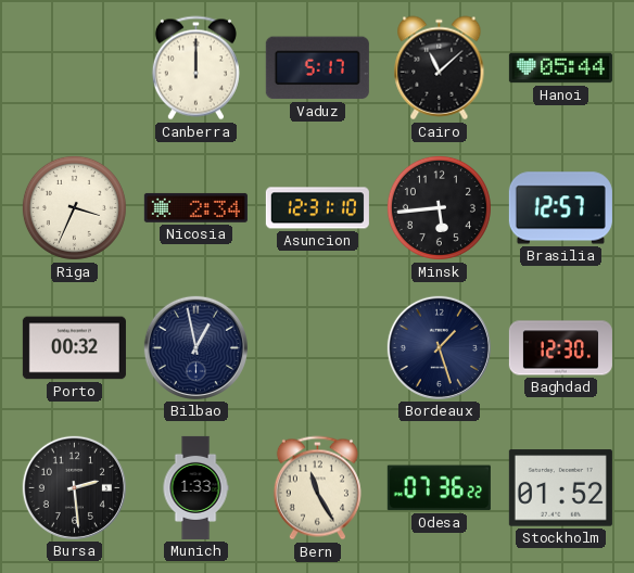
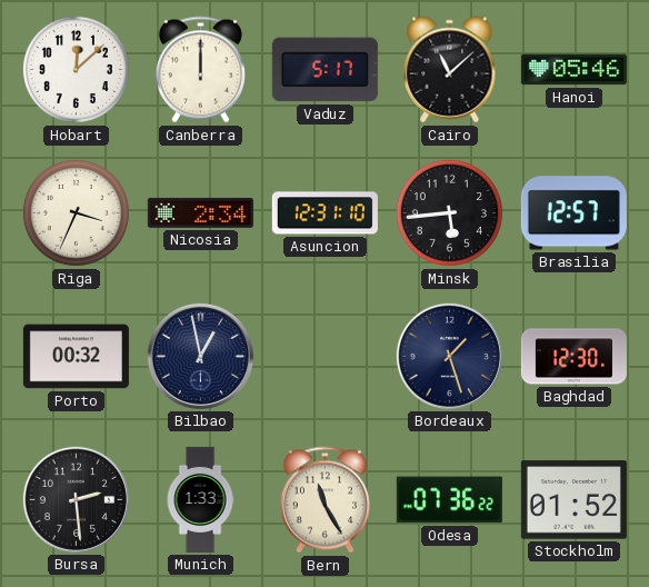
Hobart: none -> 12:08
Hanoi: 05:44 -> 05:46
